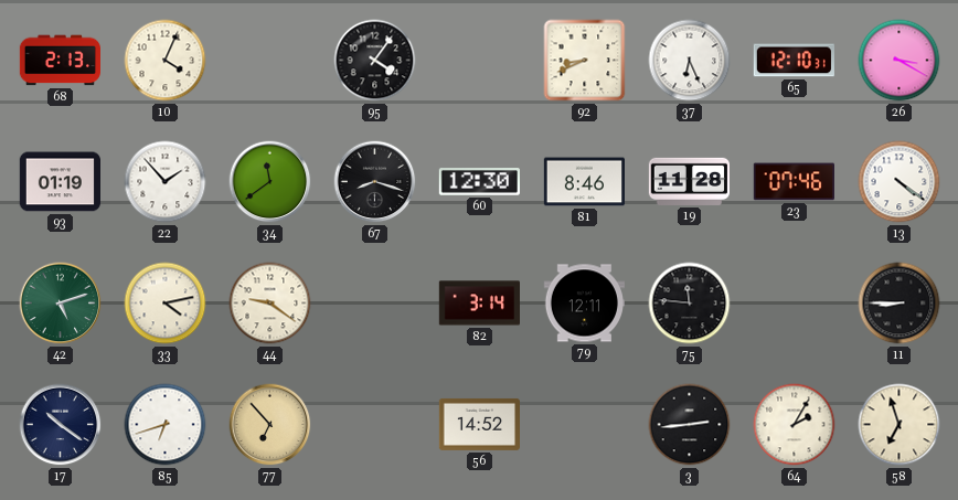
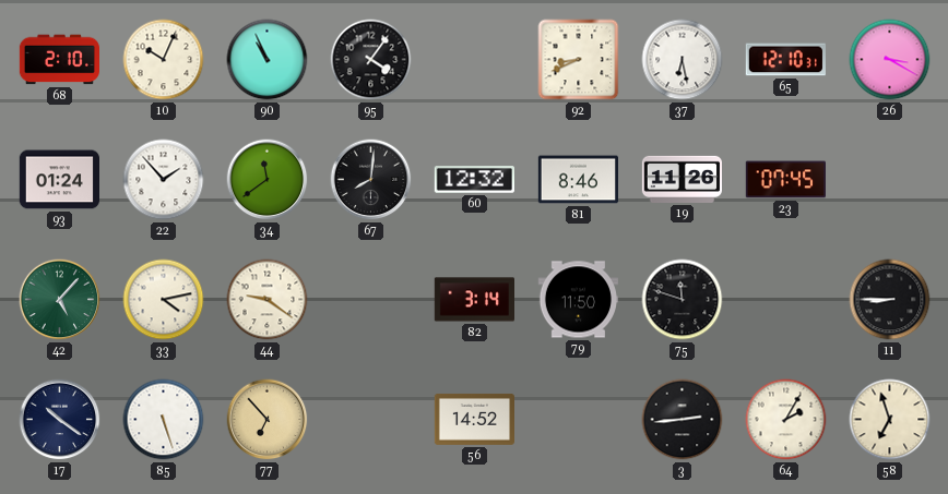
68: 2:13 -> 2:10
10: 4:04 -> 10:04
90: none -> 10:56
37: 6:26 -> 6:28
93: 01:19 -> 01:24
67: 8:18 -> 8:01
60: 12:30 -> 12:32
19: 11:28 -> 11:26
23: 07:46 -> 07:45
13: 4:21 -> none
42: 5:12 -> 5:07
79: 12:11 -> 11:50
75: 11:46 -> 11:48
85: 6:42 -> 5:27
